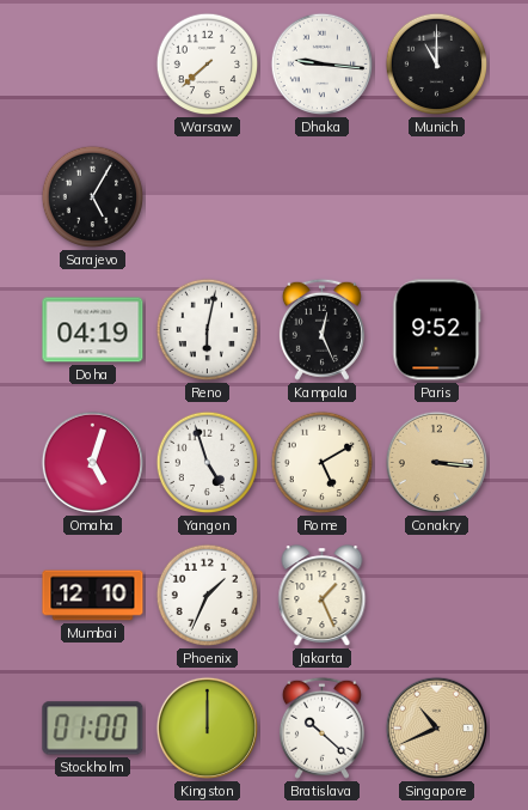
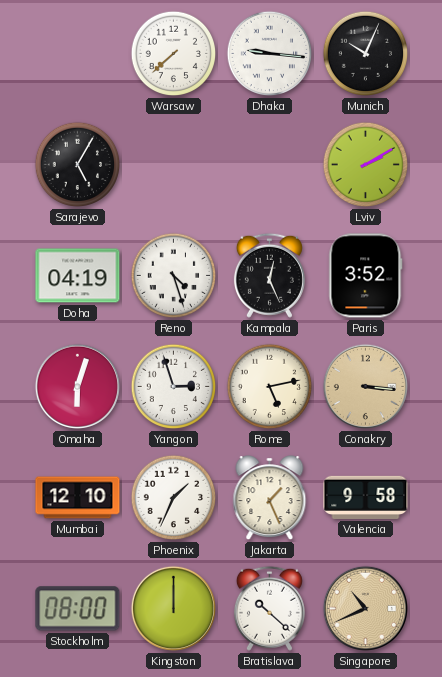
Munich: 11:00 -> 10:04
Lviv: none -> 2:10
Reno: 6:02 -> 4:27
Paris: 9:52 -> 3:52
Omaha: 5:03 -> 6:03
Yangon: 4:57 -> 2:57
Rome: 5:10 -> 5:13
Valencia: none -> 9:58
Stockholm: 01:00 -> 08:00
